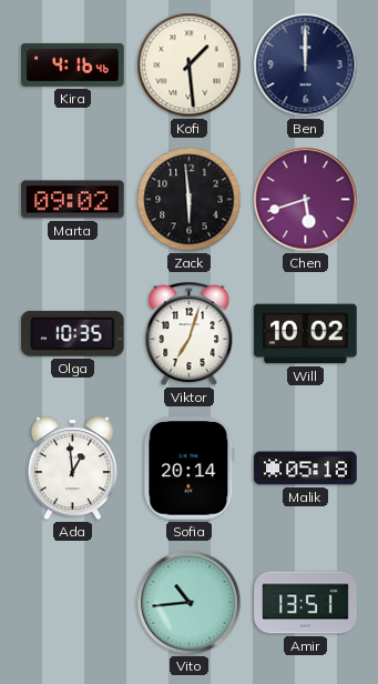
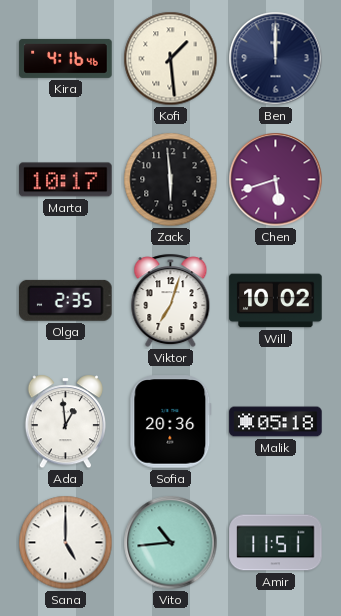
Marta: 09:02 -> 10:17
Olga: 10:35 -> 2:35
Sofia: 20:14 -> 20:36
Sana: none -> 5:00
Amir: 13:51 -> 11:51
